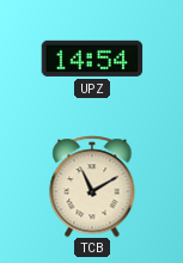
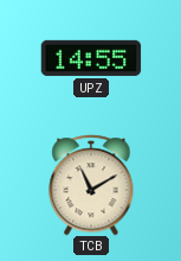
UPZ: 14:54 -> 14:55
